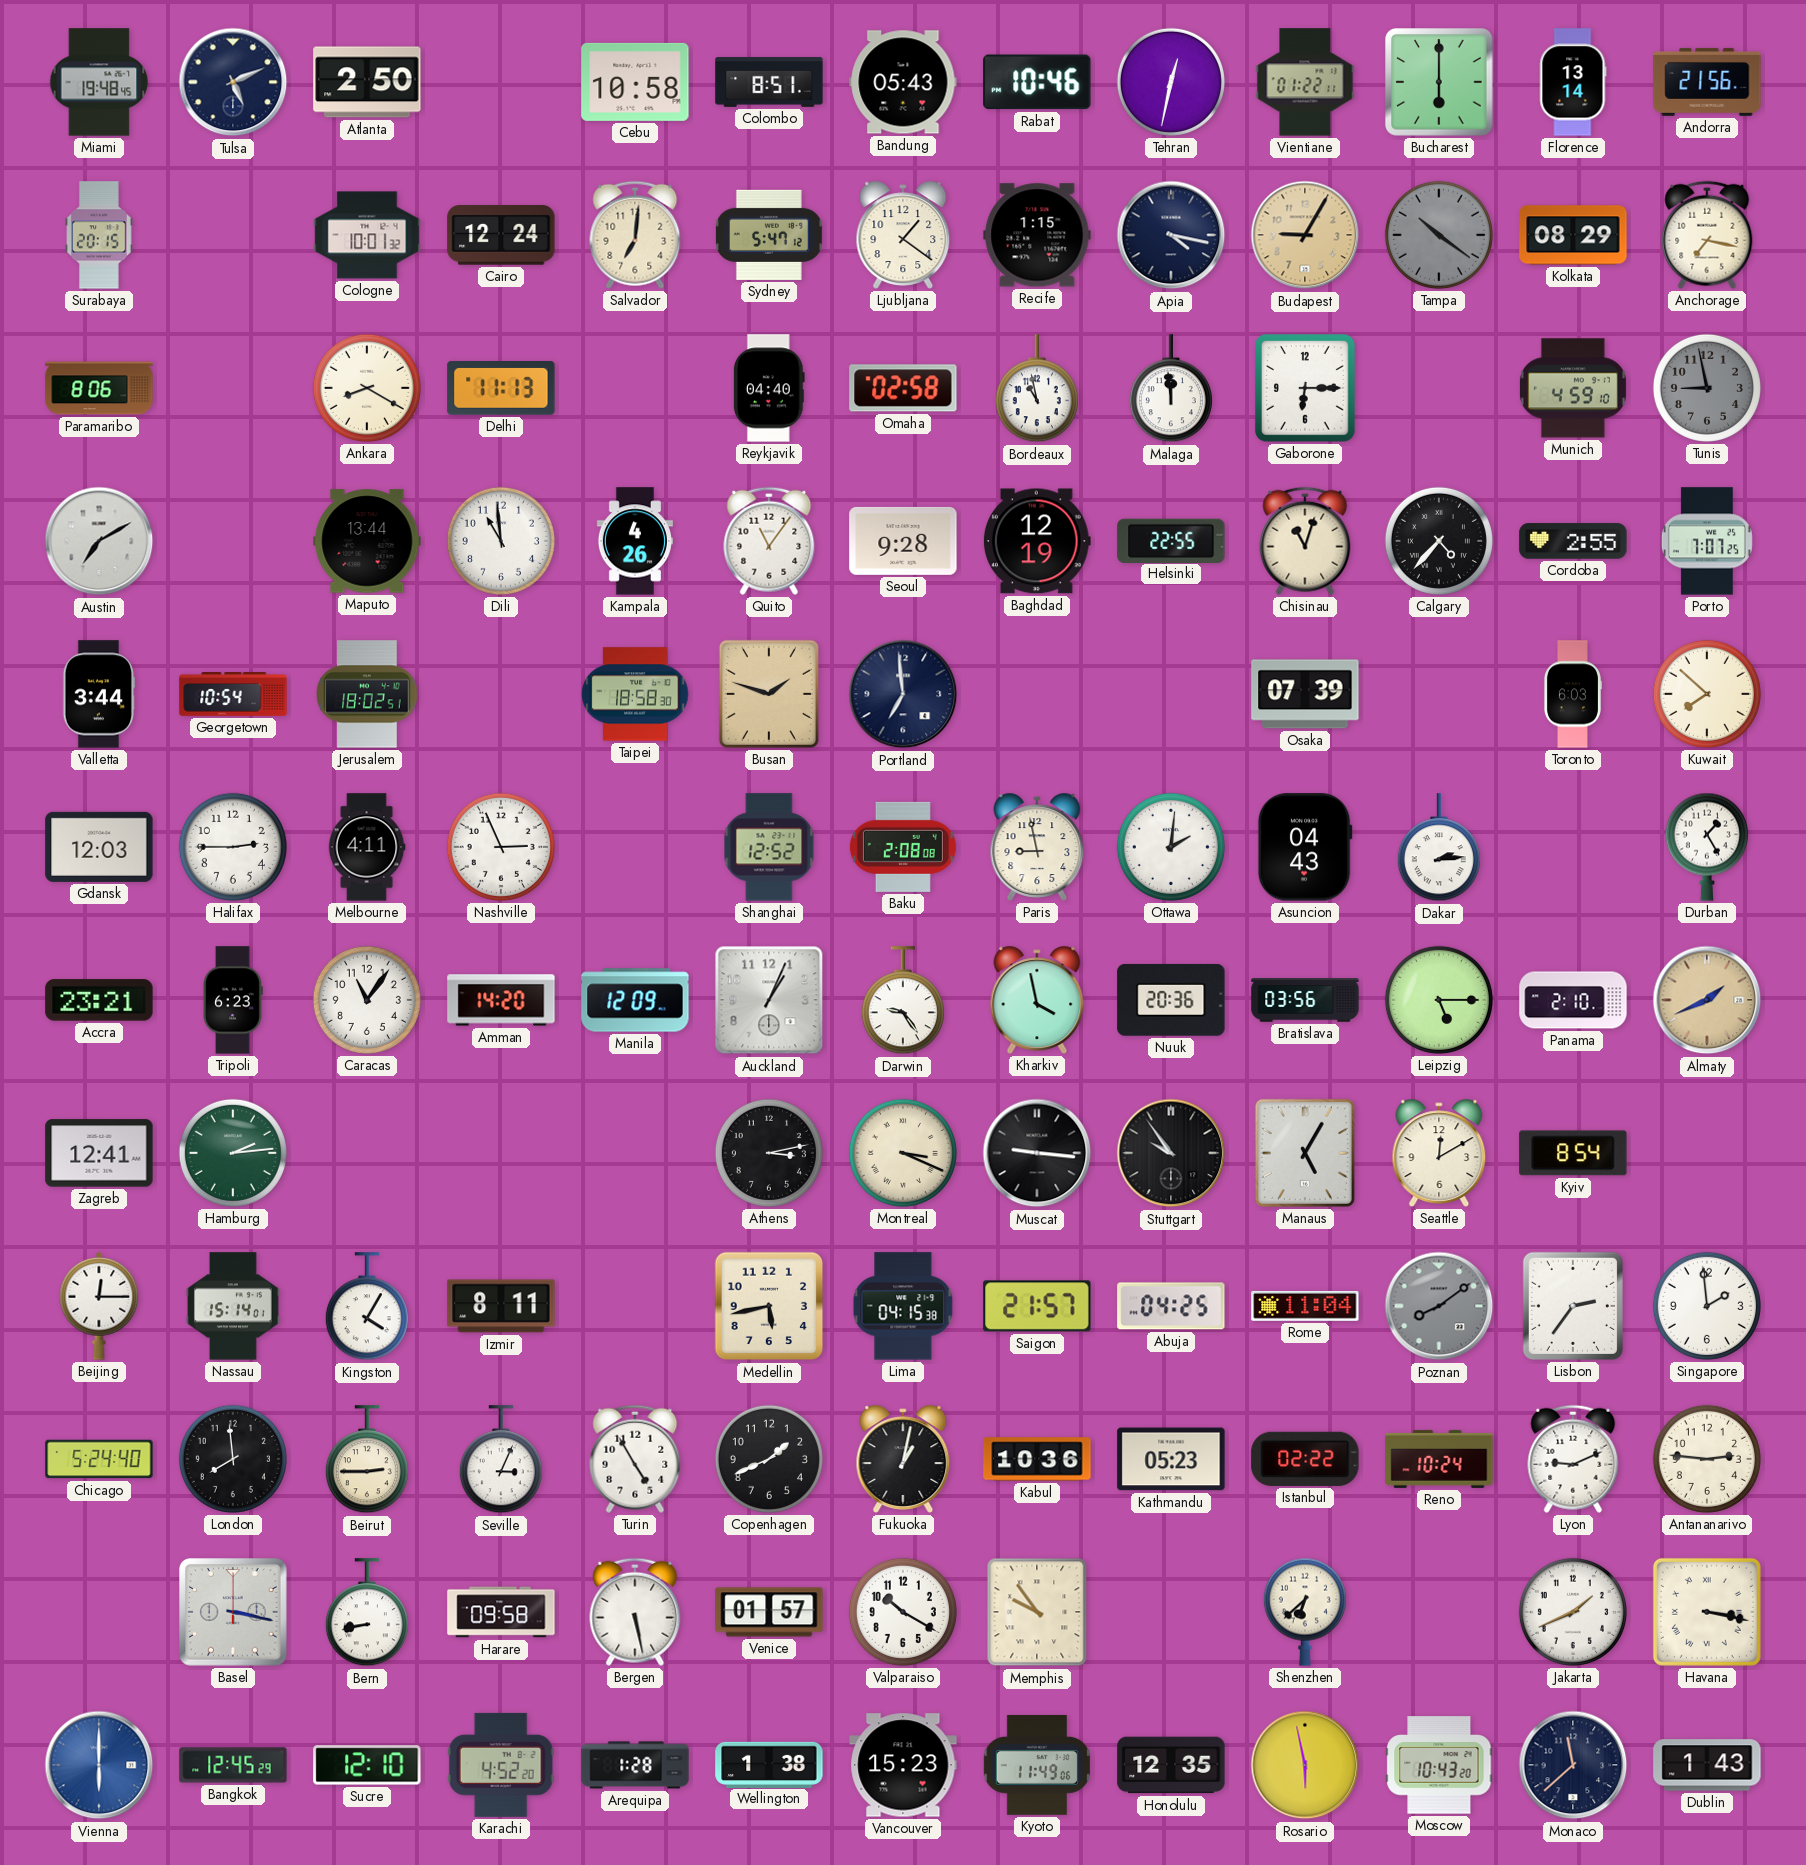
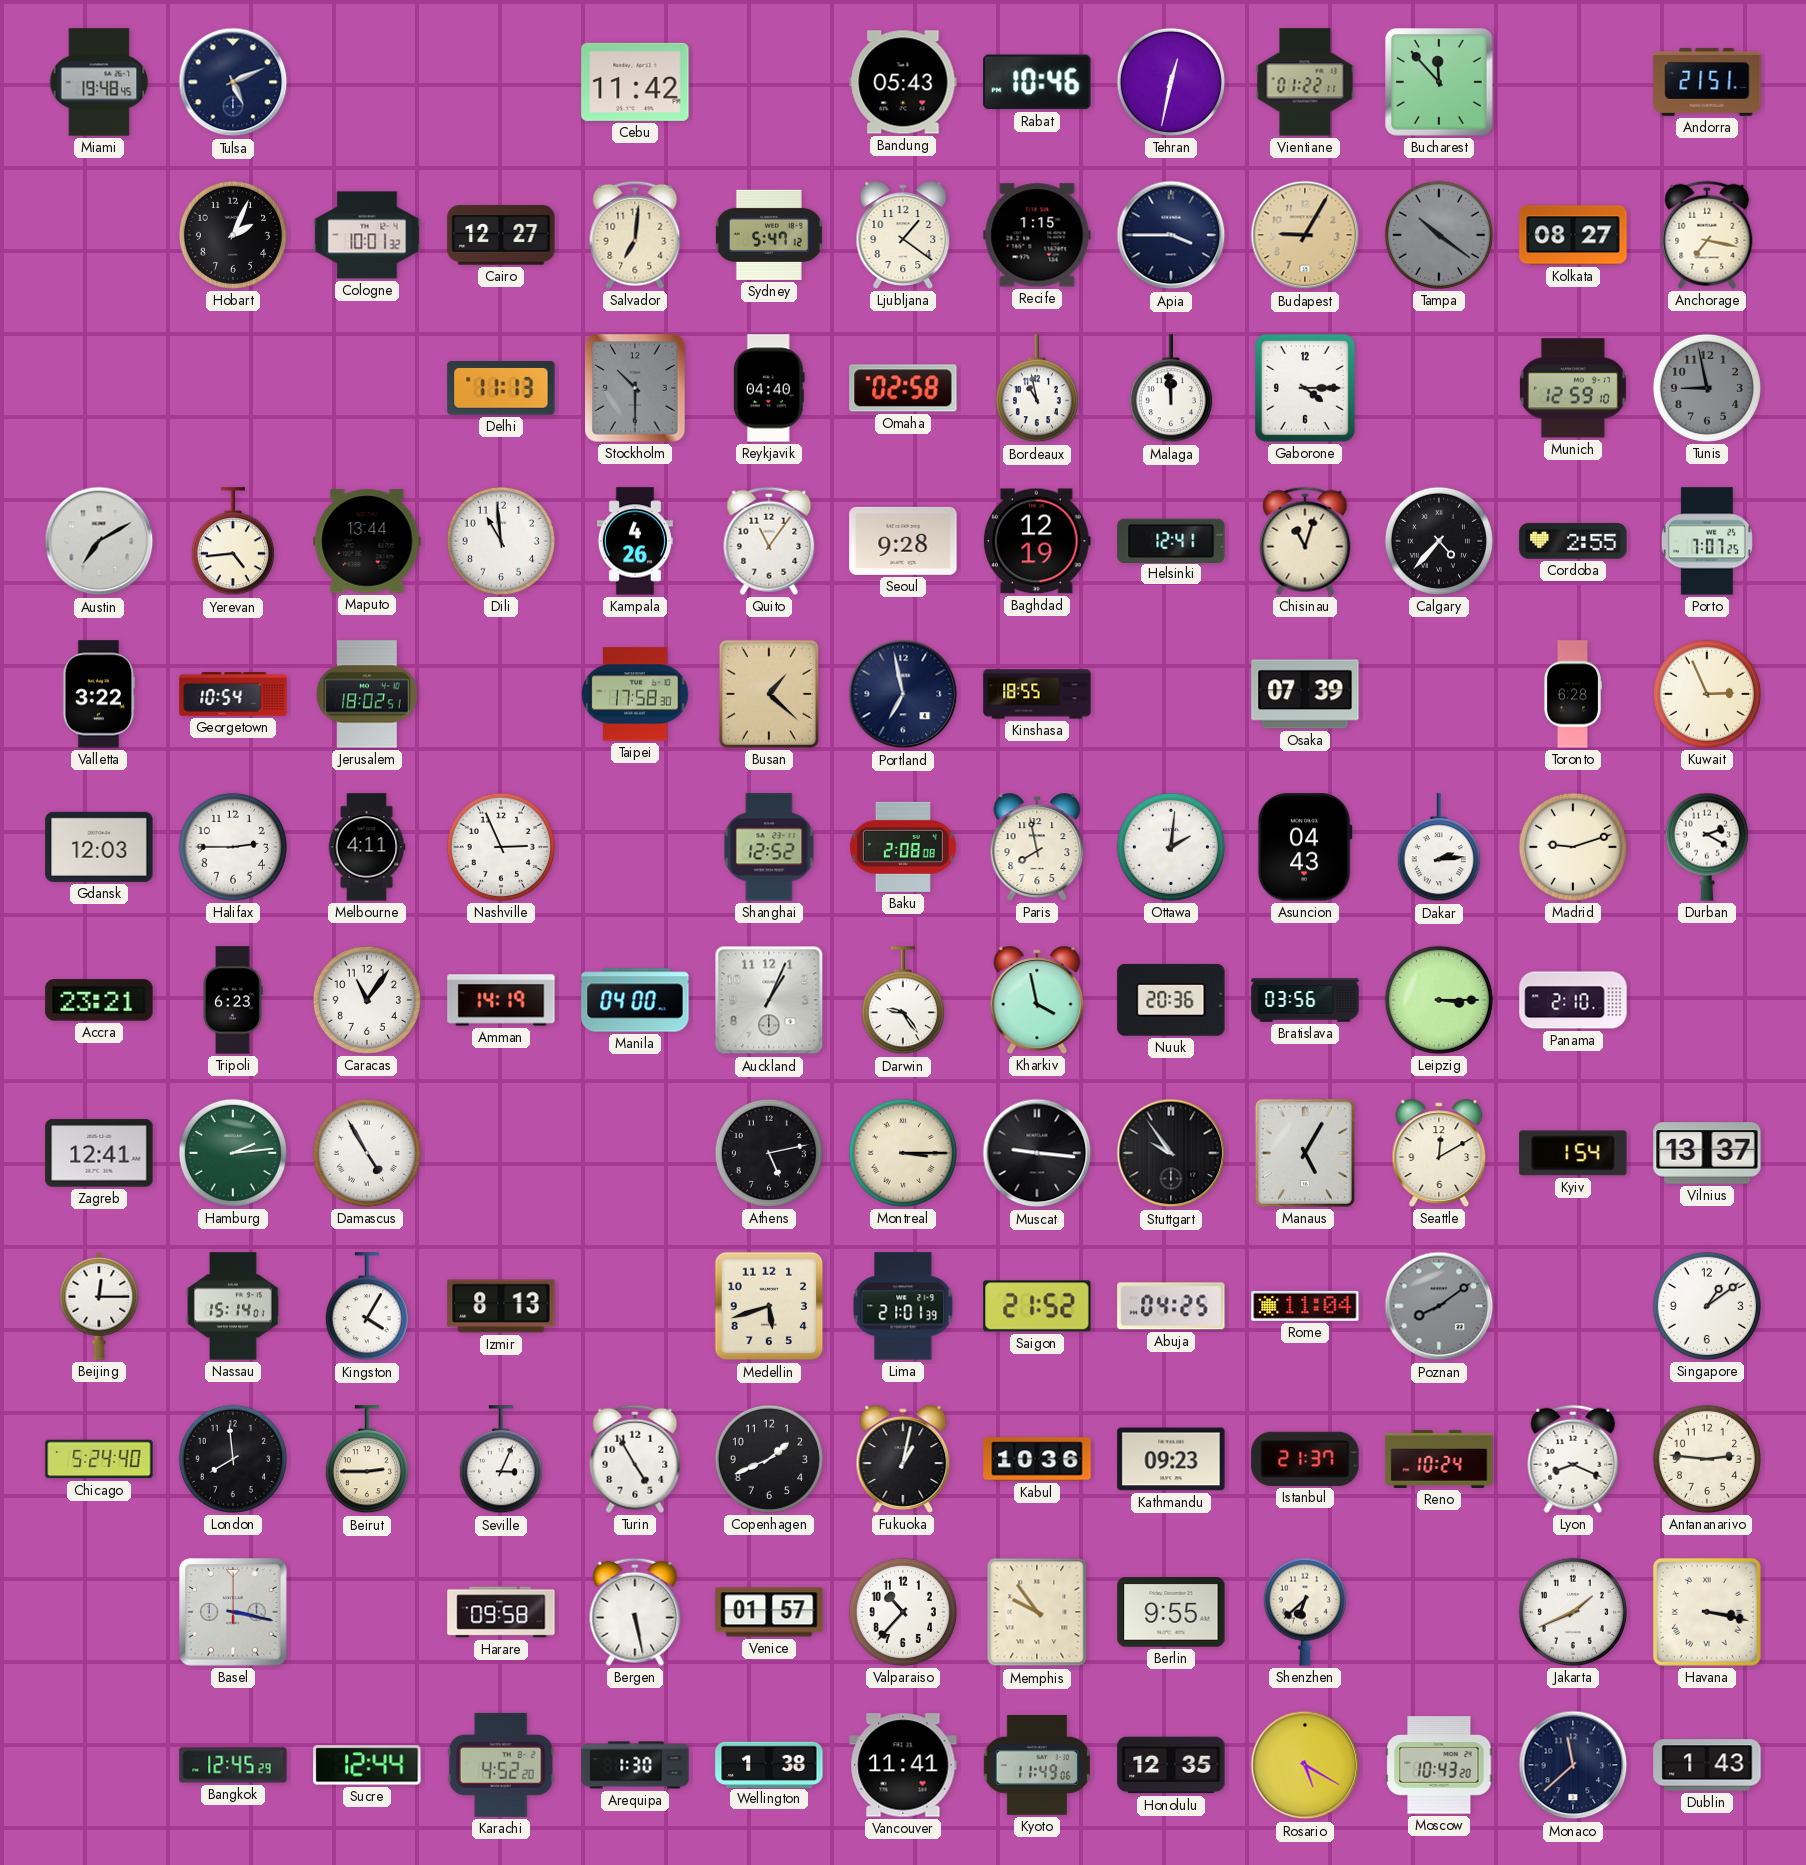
Atlanta: 2:50 -> none
Cebu: 10:58 -> 11:42
Colombo: 8:51 -> none
Bucharest: 6:00 -> 11:53
Florence: 13:14 -> none
Andorra: 21:56 -> 21:51
Surabaya: 20:15 -> none
Hobart: none -> 2:04
Cairo: 12:24 -> 12:27
Apia: 4:17 -> 3:45
Kolkata: 08:29 -> 08:27
Paramaribo: 8:06 -> none
Ankara: 8:20 -> none
Stockholm: none -> 10:30
Gaborone: 6:15 -> 4:15
Munich: 4:59 -> 12:59
Yerevan: none -> 4:44
Helsinki: 22:55 -> 12:41
Valletta: 3:44 -> 3:22
Taipei: 18:58 -> 17:58
Busan: 1:48 -> 1:22
Portland: 6:59 -> 6:58
Kinshasa: none -> 18:55
Toronto: 6:03 -> 6:28
Kuwait: 7:52 -> 2:56
Paris: 8:58 -> 7:58
Madrid: none -> 9:12
Durban: 1:25 -> 2:20
Amman: 14:20 -> 14:19
Manila: 12:09 -> 04:00
Leipzig: 5:15 -> 3:15
Almaty: 1:41 -> none
Damascus: none -> 4:55
Athens: 3:13 -> 5:13
Montreal: 3:19 -> 3:15
Kyiv: 8:54 -> 1:54
Vilnius: none -> 13:37
Izmir: 8:11 -> 8:13
Medellin: 5:43 -> 5:42
Lima: 04:15 -> 21:01
Saigon: 21:57 -> 21:52
Lisbon: 2:36 -> none
Singapore: 1:59 -> 1:09
Kathmandu: 05:23 -> 09:23
Istanbul: 02:22 -> 21:37
Lyon: 9:11 -> 8:19
Bern: 8:43 -> none
Valparaiso: 10:20 -> 10:37
Berlin: none -> 9:55
Vienna: 6:00 -> none
Sucre: 12:10 -> 12:44
Arequipa: 1:28 -> 1:30
Vancouver: 15:23 -> 11:41
Rosario: 5:58 -> 5:20
